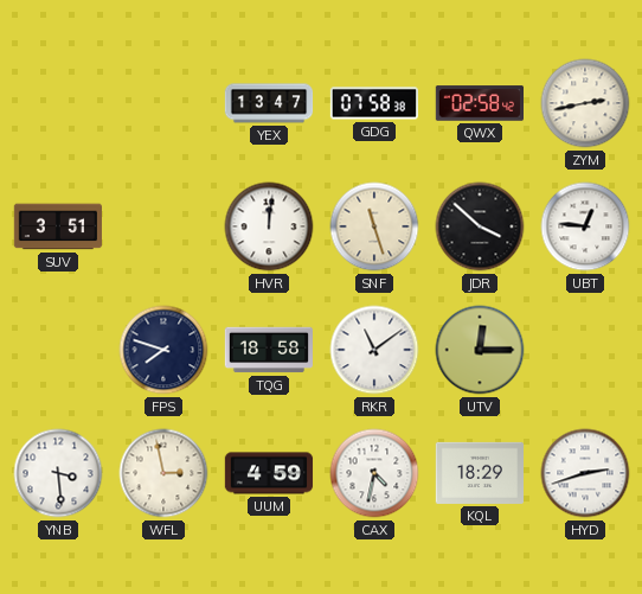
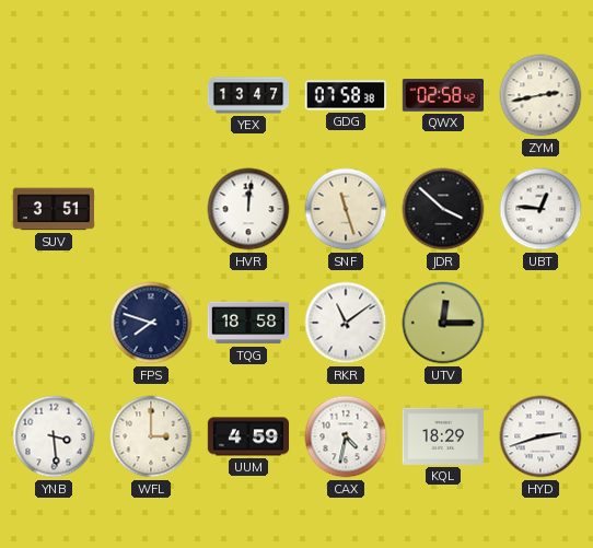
WFL: 2:58 -> 3:00
